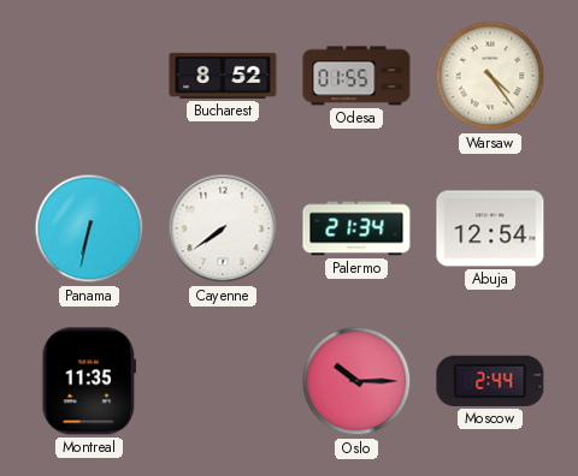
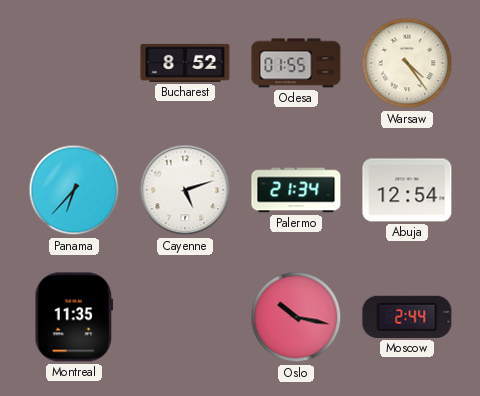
Panama: 6:32 -> 6:37
Cayenne: 7:39 -> 5:12
Oslo: 10:15 -> 10:17
